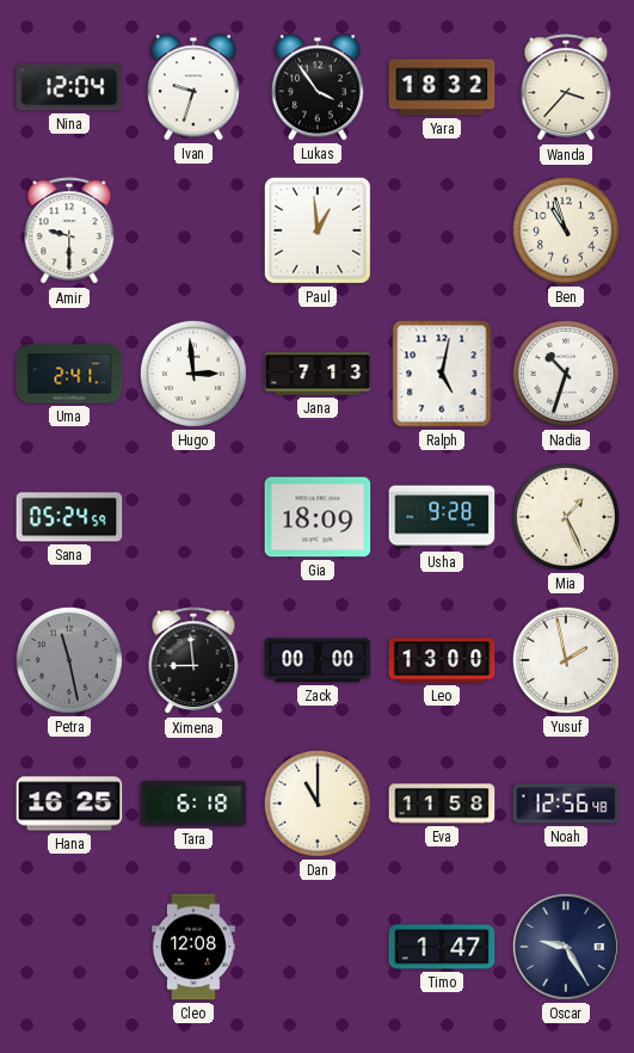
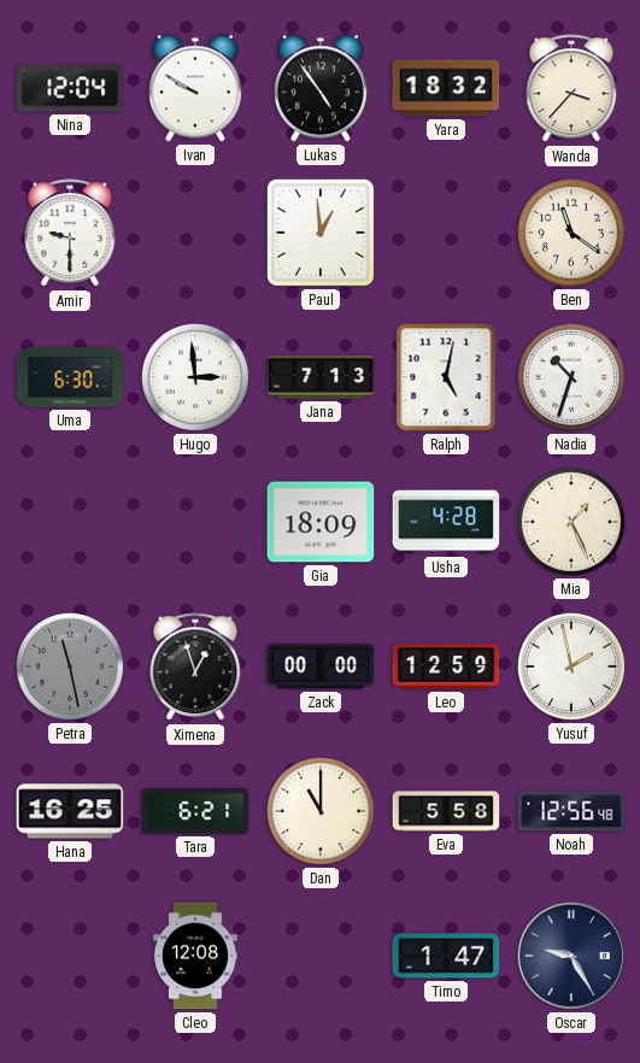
Ivan: 9:33 -> 9:50
Lukas: 3:54 -> 4:54
Ben: 10:57 -> 11:21
Uma: 2:41 -> 6:30
Sana: 05:24 -> none
Usha: 9:28 -> 4:28
Ximena: 8:59 -> 12:57
Leo: 13:00 -> 12:59
Tara: 6:18 -> 6:21
Eva: 11:58 -> 5:58
